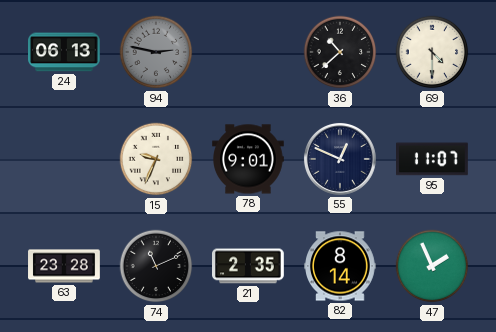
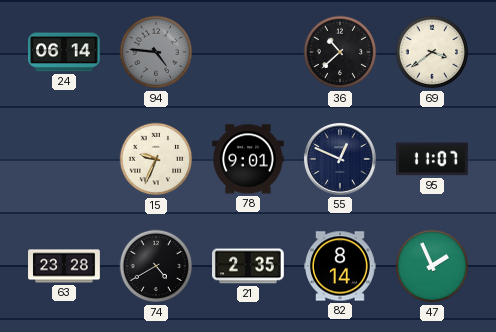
24: 06:13 -> 06:14
94: 2:47 -> 4:46
69: 4:30 -> 3:39
74: 11:11 -> 4:40
